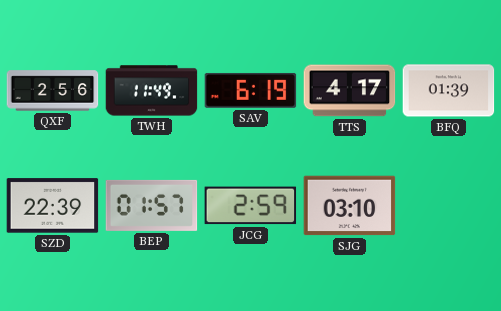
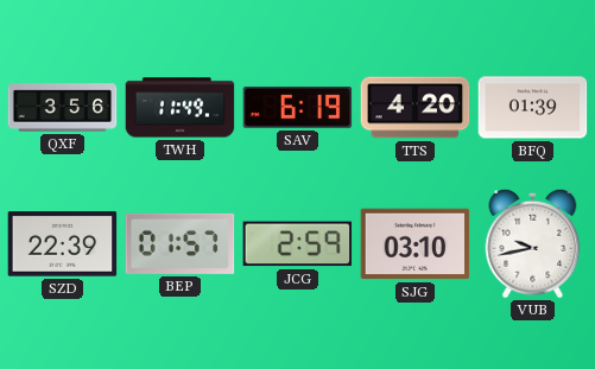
QXF: 2:56 -> 3:56
TTS: 4:17 -> 4:20
VUB: none -> 9:43
